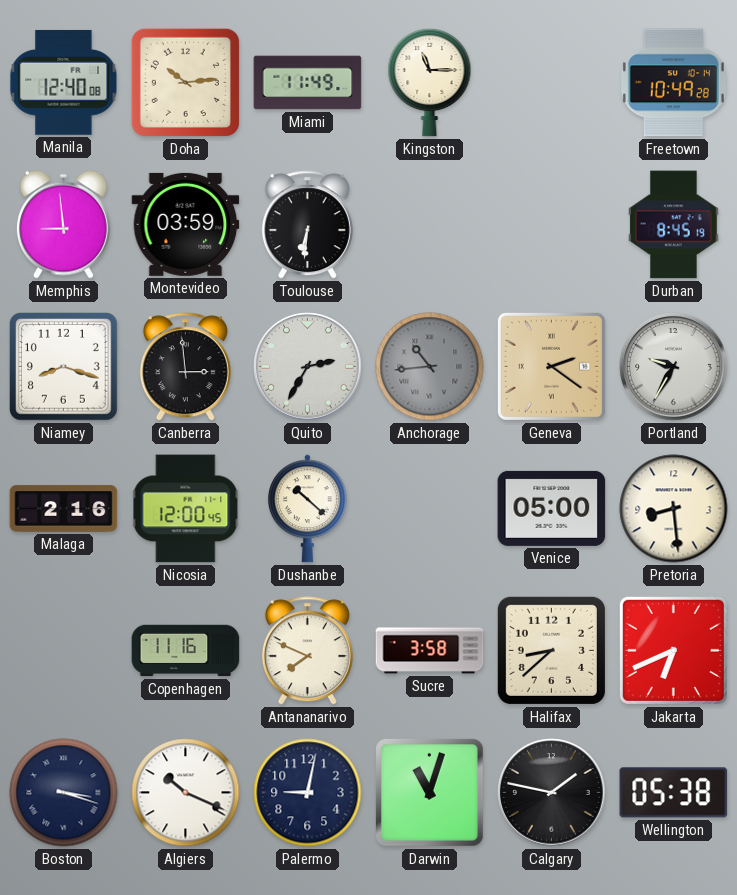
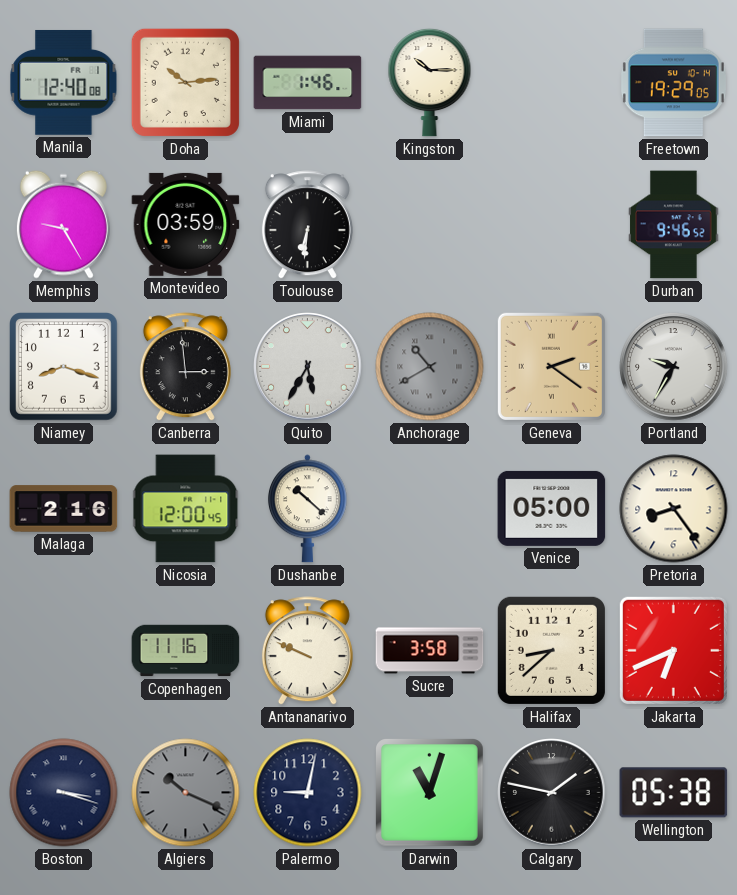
Miami: 11:49 -> 1:46
Kingston: 11:15 -> 10:15
Freetown: 10:49 -> 19:29
Memphis: 8:59 -> 9:25
Durban: 8:45 -> 9:46
Quito: 2:35 -> 5:35
Anchorage: 10:44 -> 10:40
Pretoria: 8:29 -> 8:24
Antananarivo: 7:49 -> 9:49
Algiers dial: white -> grey
